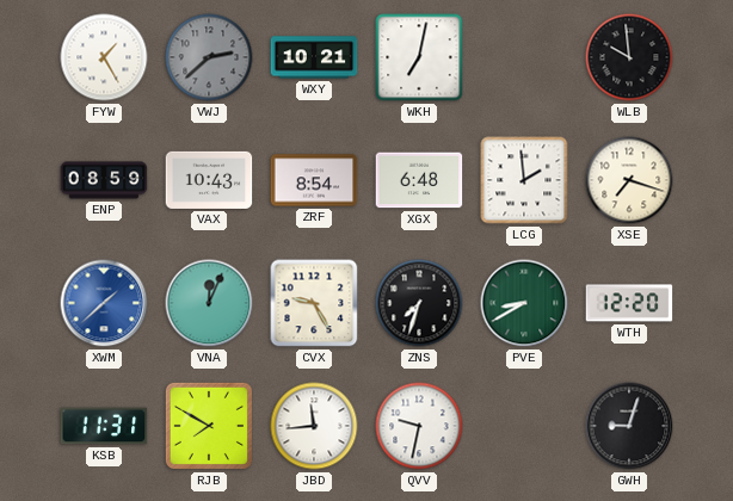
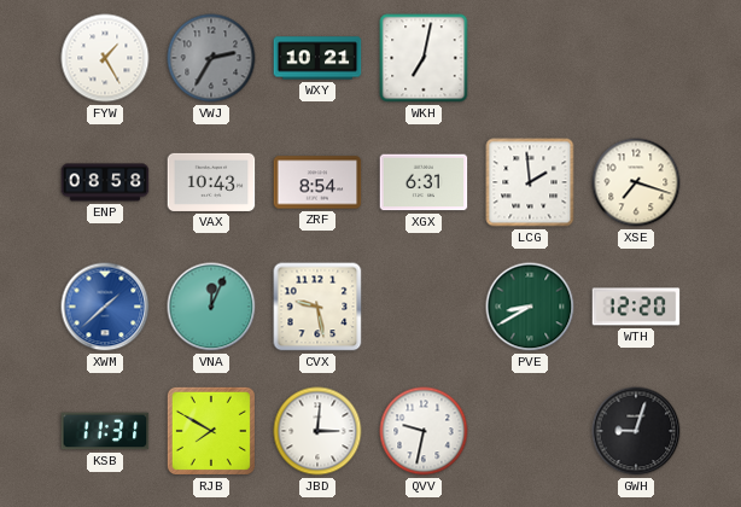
VWJ: 2:38 -> 2:35
WLB: 9:59 -> none
ENP: 08:59 -> 08:58
XGX: 6:48 -> 6:31
CVX: 9:25 -> 9:28
ZNS: 7:33 -> none
JBD: 11:44 -> 3:01
